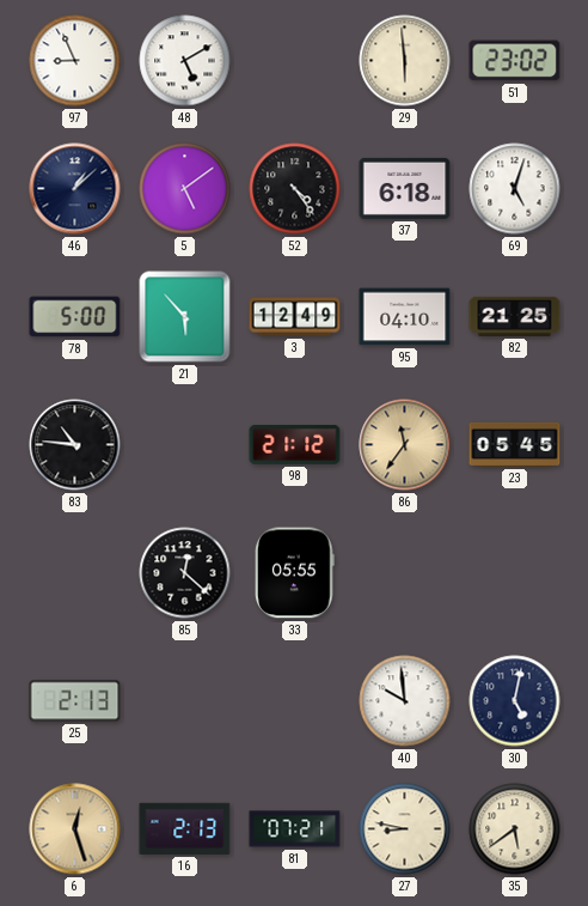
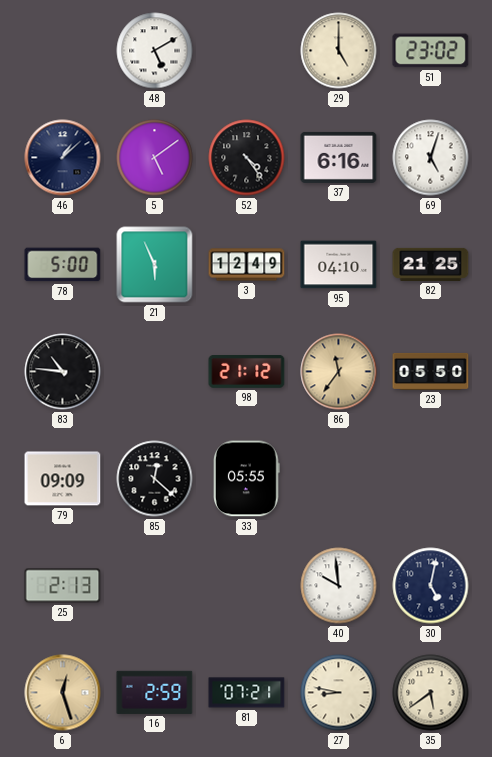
97: 8:56 -> none
29: 5:59 -> 5:00
37: 6:18 -> 6:16
21: 5:53 -> 5:56
23: 05:45 -> 05:50
79: none -> 09:09
16: 2:13 -> 2:59
